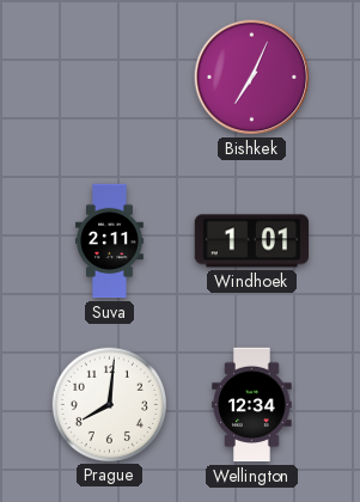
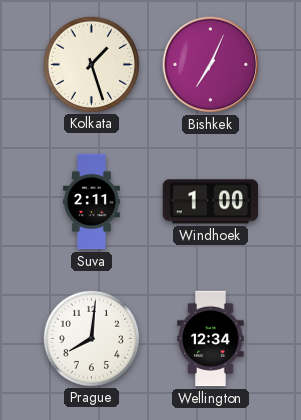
Kolkata: none -> 1:27
Windhoek: 1:01 -> 1:00
